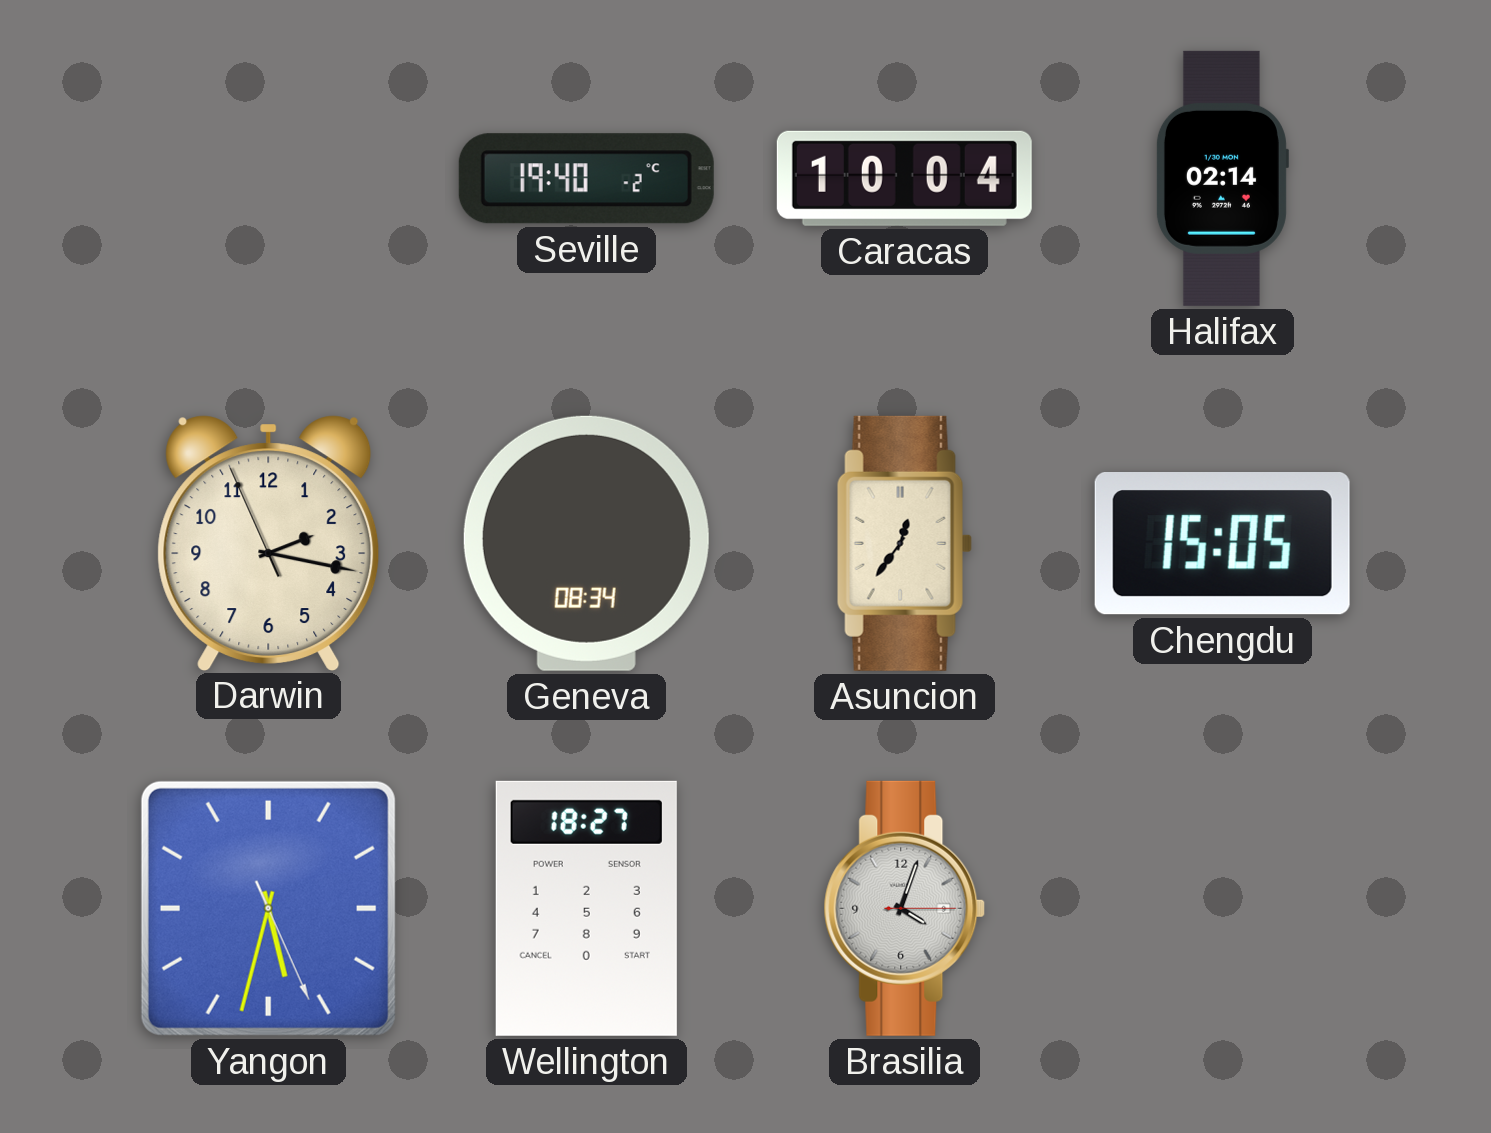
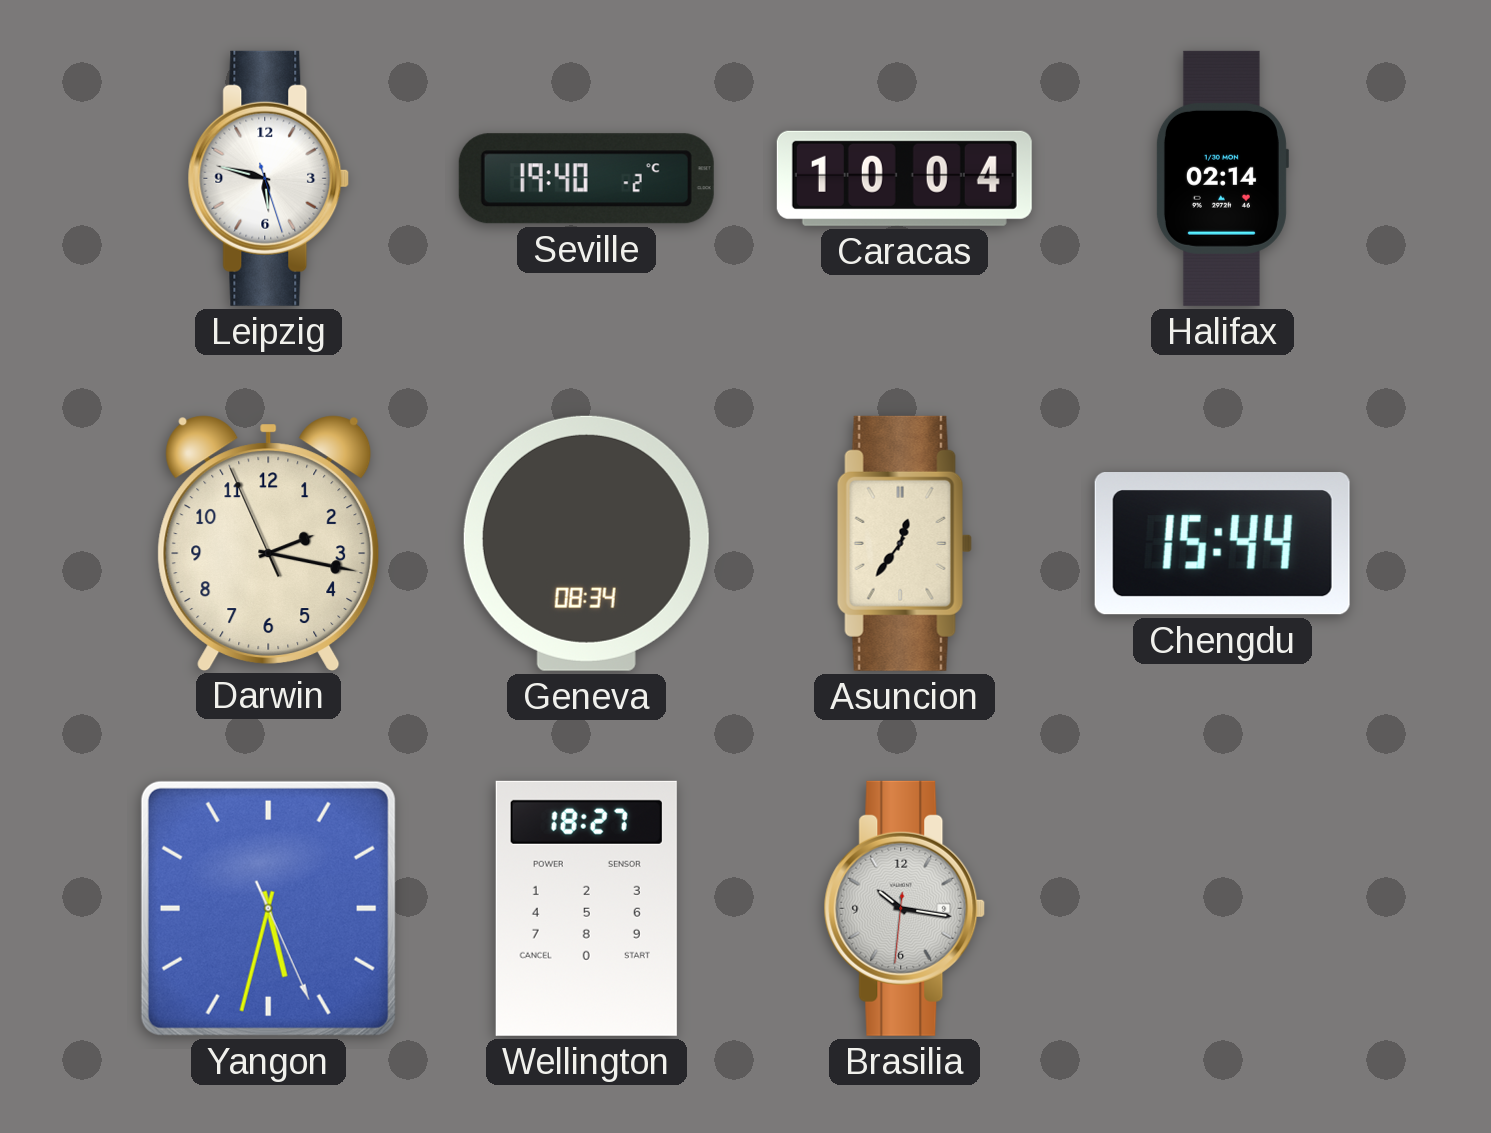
Leipzig: none -> 5:47
Chengdu: 15:05 -> 15:44
Brasilia: 4:03 -> 10:16
